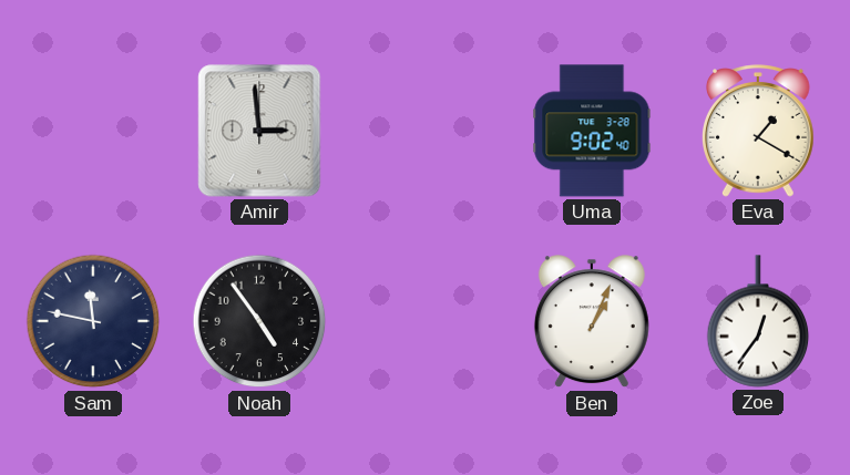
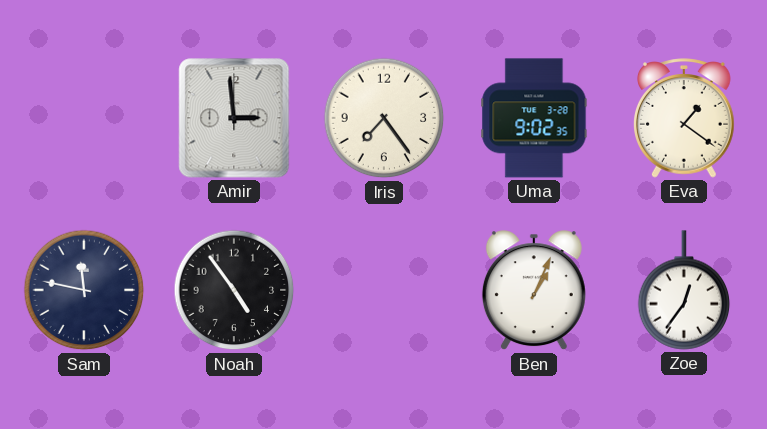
Iris: none -> 7:24
Uma: 9:02:40 -> 9:02:35
Eva: 1:20 -> 1:21
